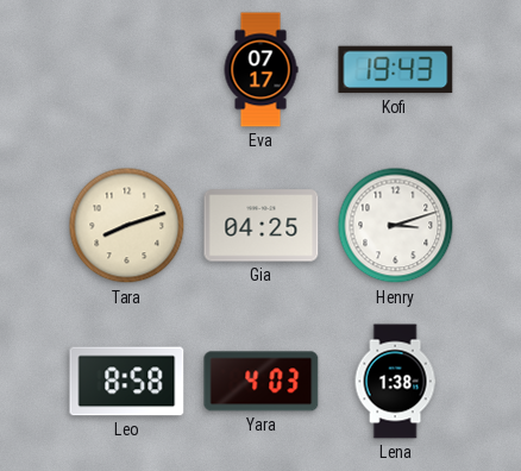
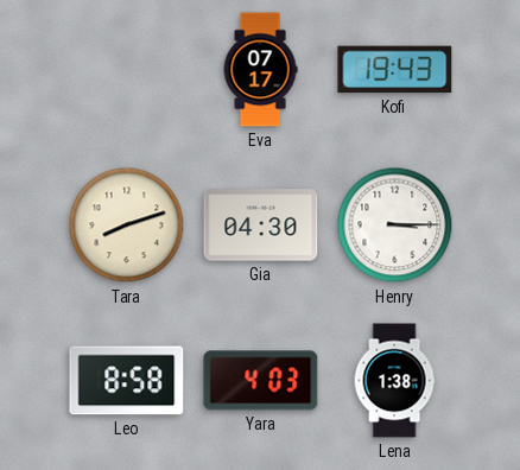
Gia: 04:25 -> 04:30
Henry: 3:12 -> 3:15
